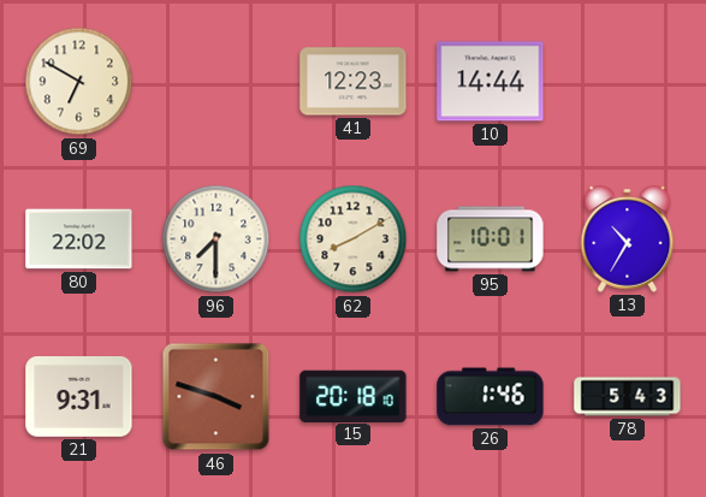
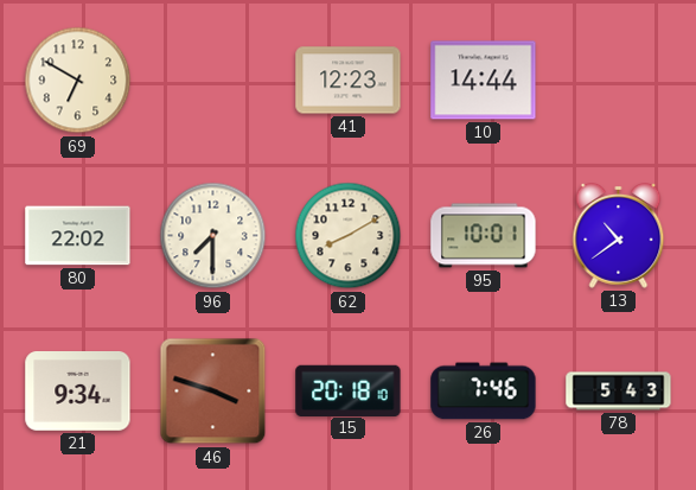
13: 10:35 -> 10:39
21: 9:31 -> 9:34
26: 1:46 -> 7:46
